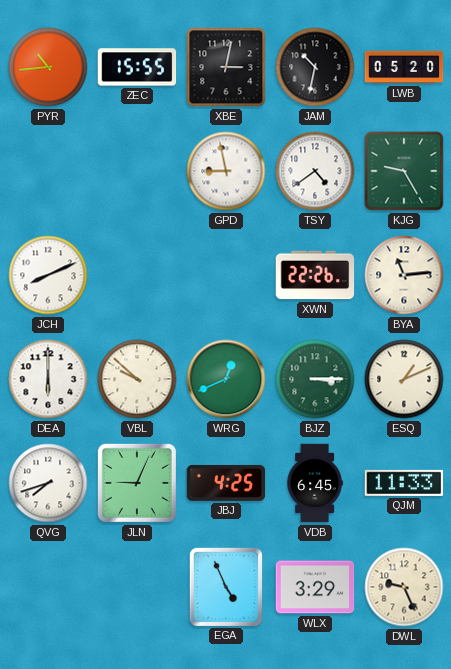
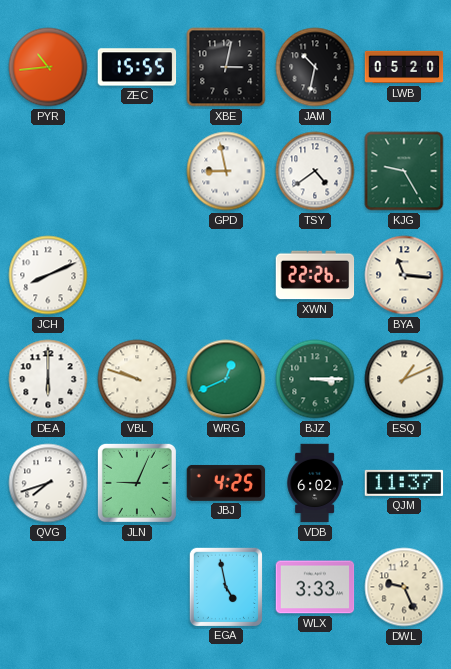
BYA: 11:14 -> 11:16
VBL: 9:52 -> 9:48
VDB: 6:45 -> 6:02
QJM: 11:33 -> 11:37
EGA: 4:56 -> 4:58
WLX: 3:29 -> 3:33
